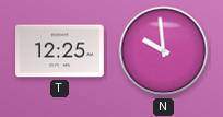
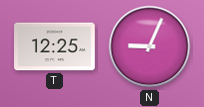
N: 9:59 -> 9:04
